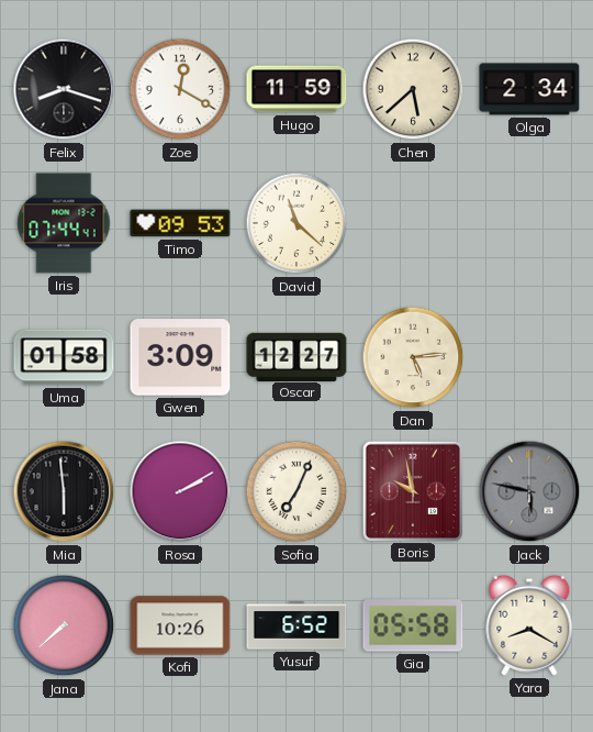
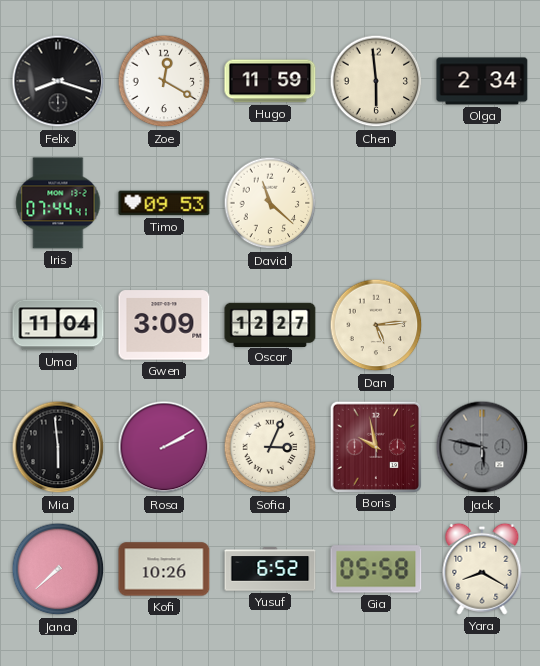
Chen: 5:38 -> 5:59
Uma: 01:58 -> 11:04
Sofia: 7:04 -> 3:04
